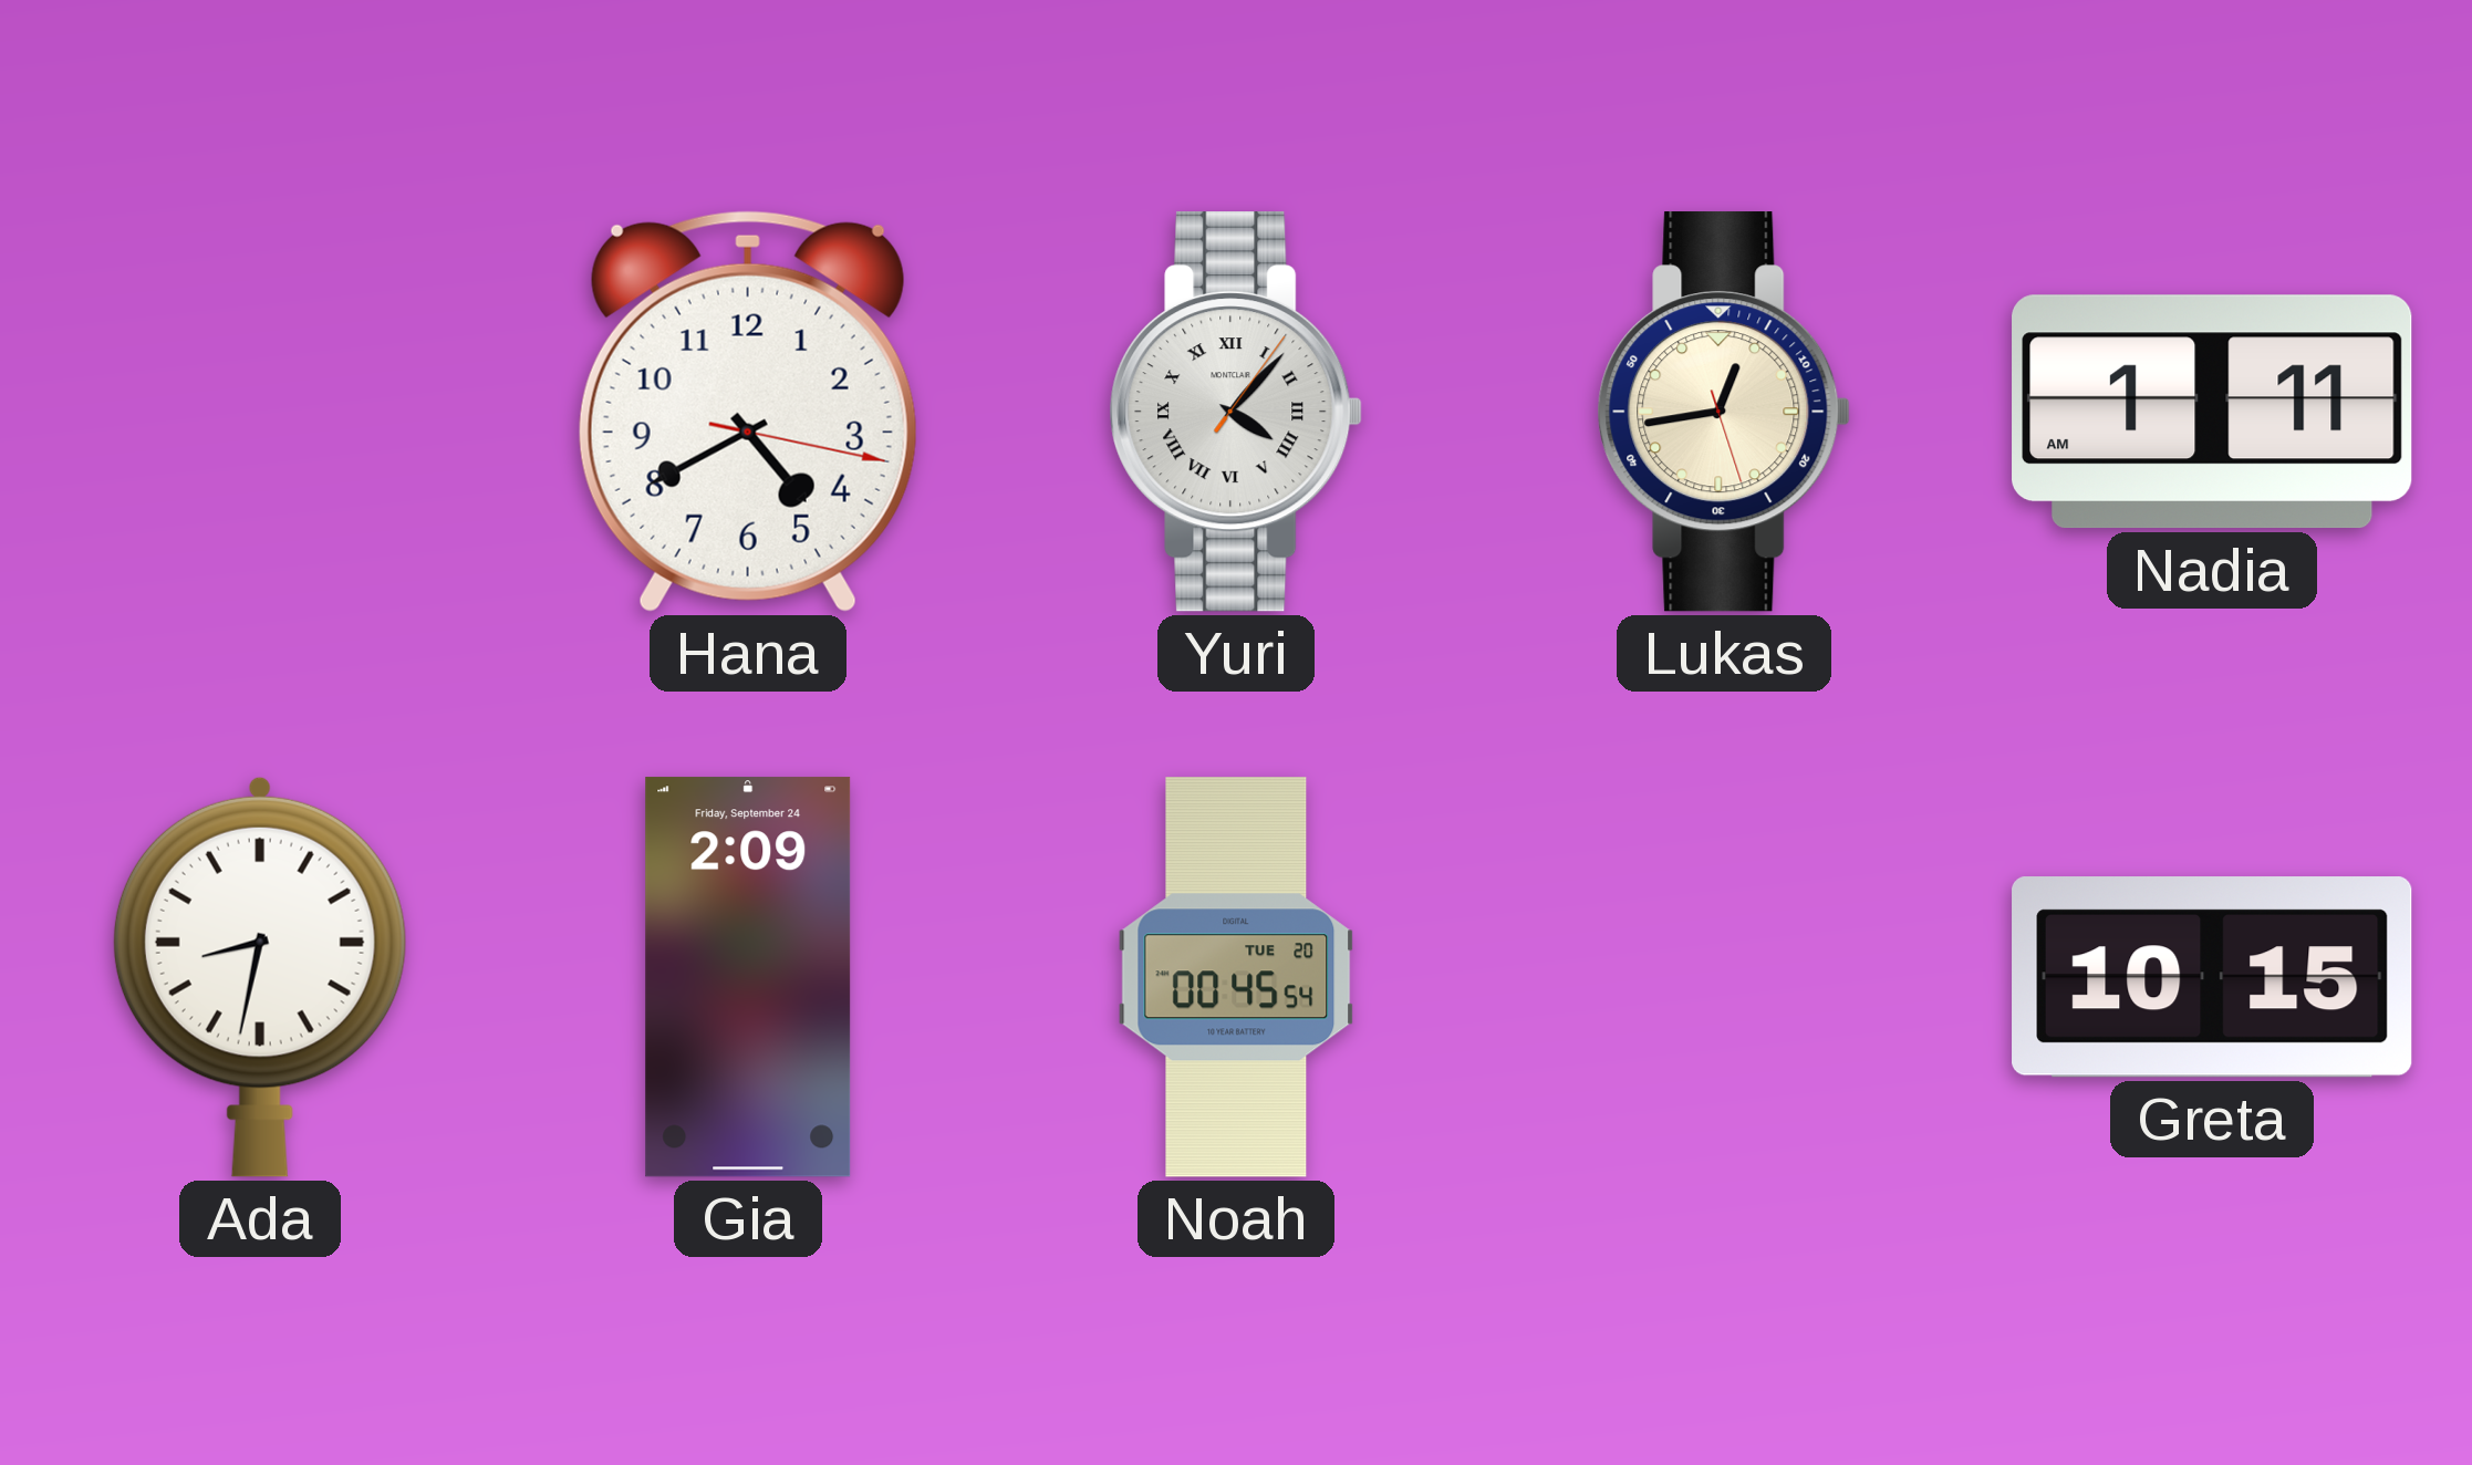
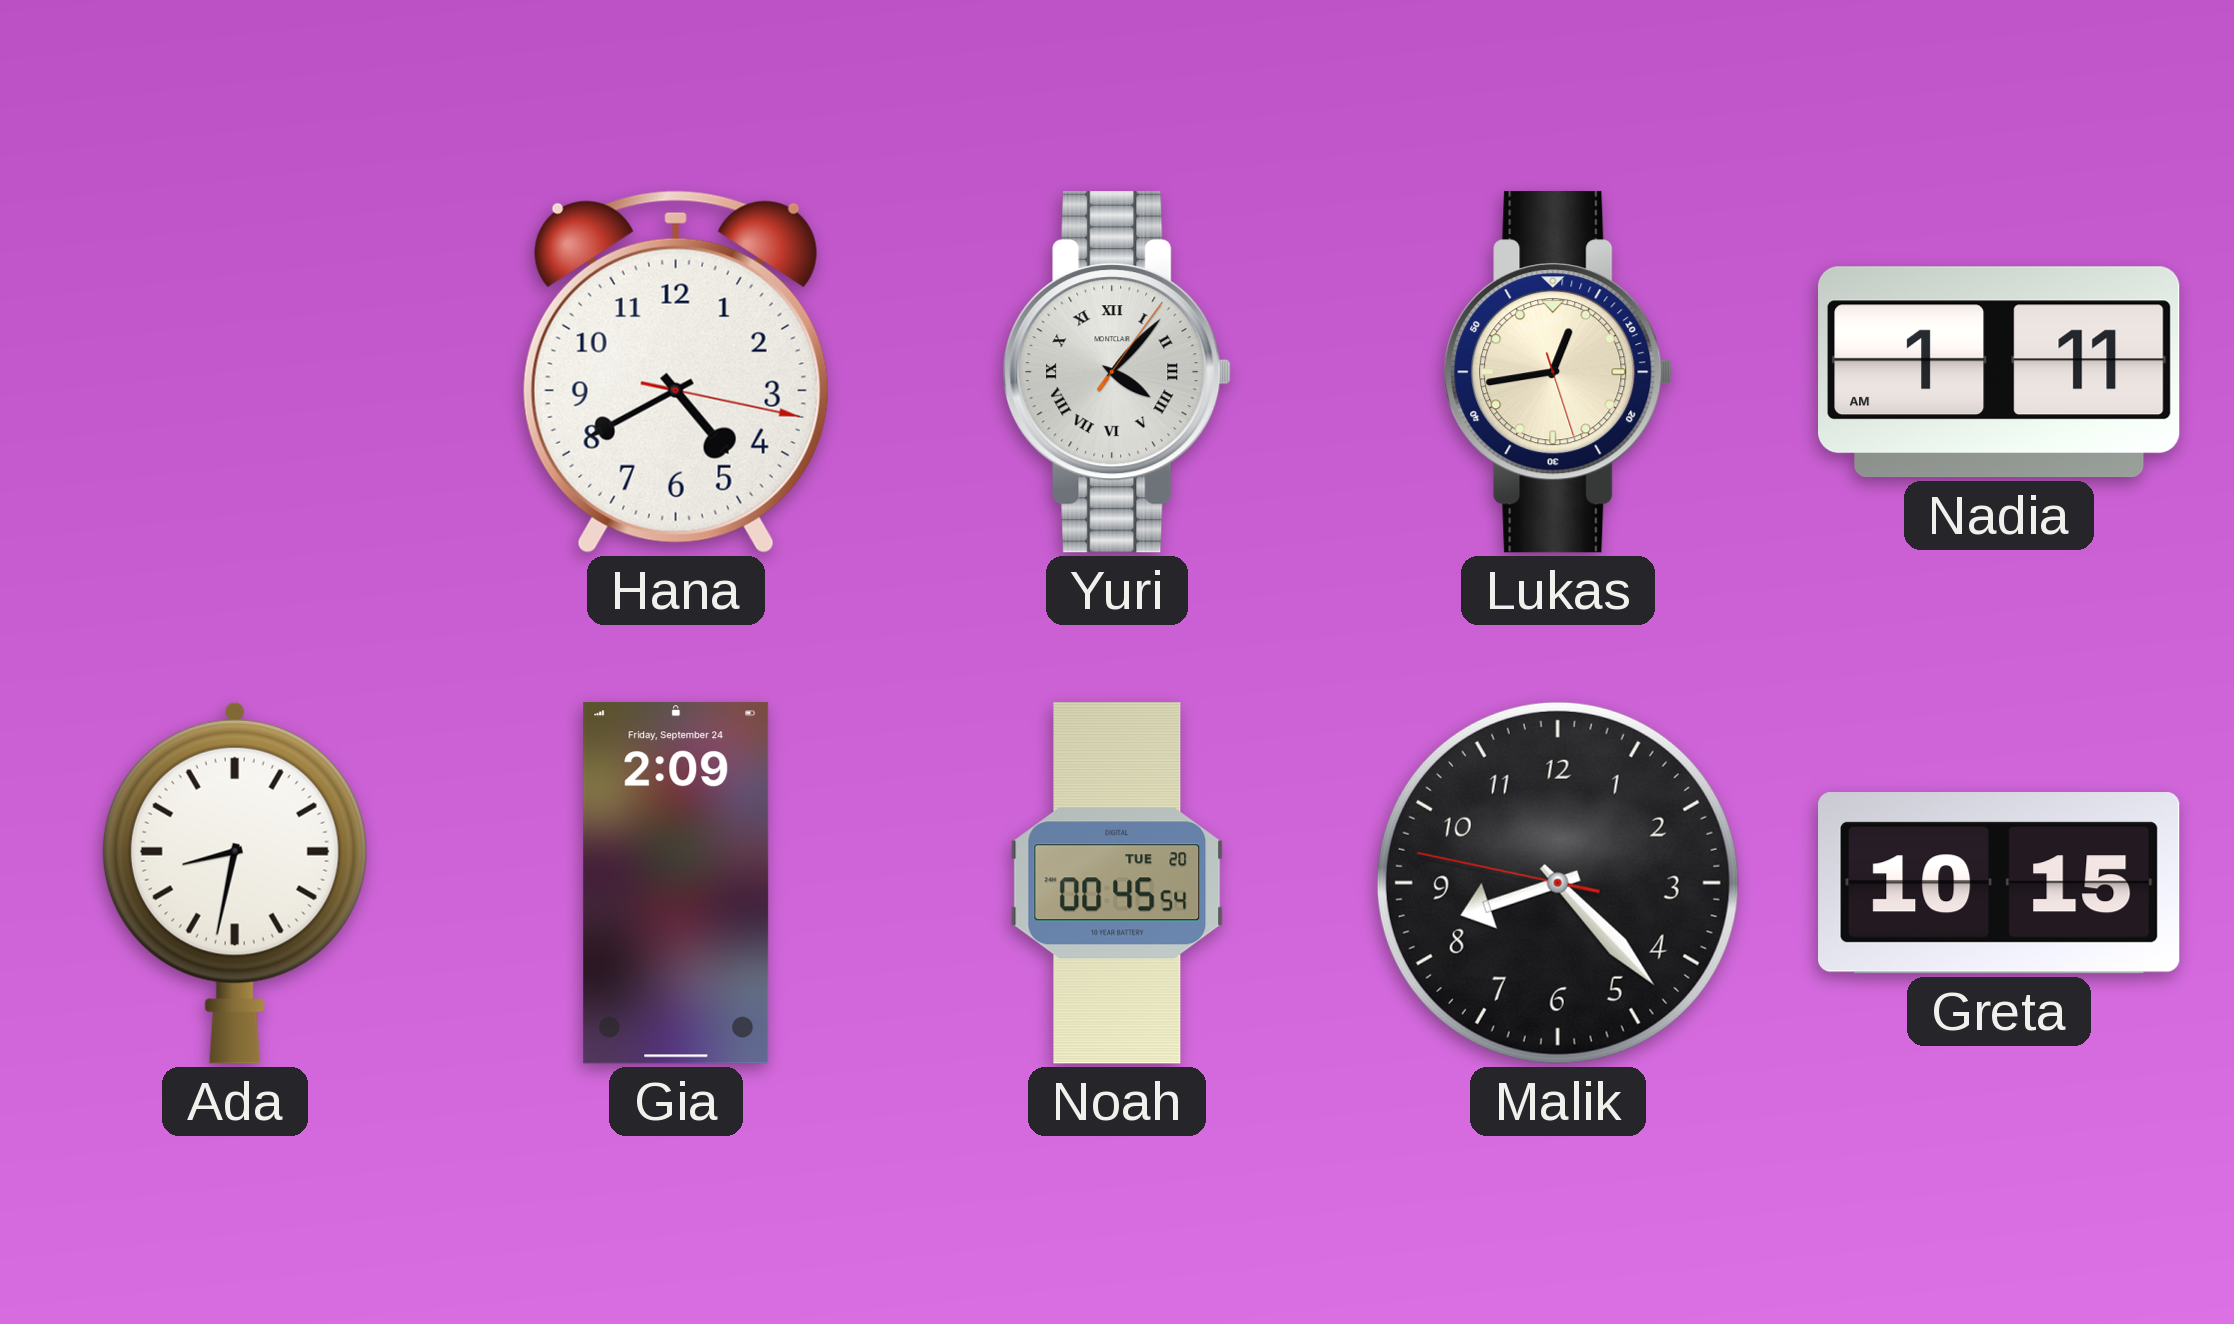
Malik: none -> 8:22
